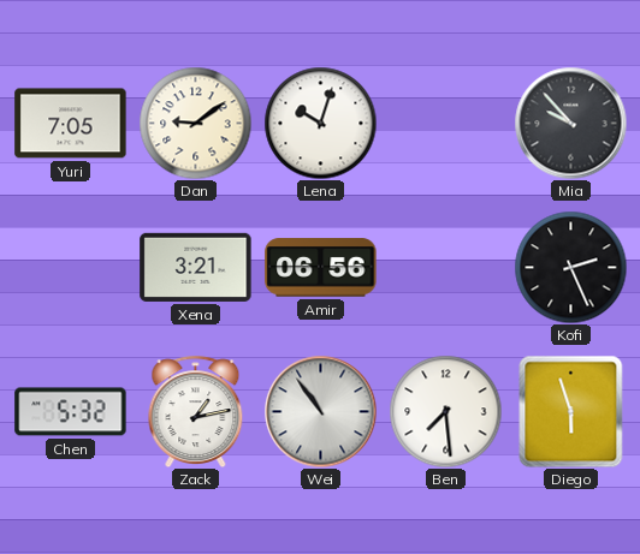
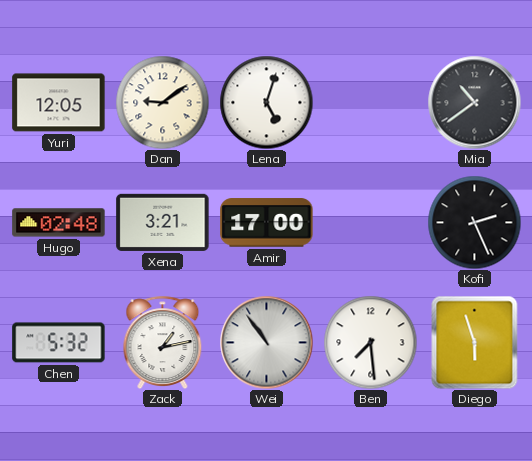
Yuri: 7:05 -> 12:05
Lena: 10:03 -> 5:03
Mia: 9:53 -> 10:39
Hugo: none -> 02:48
Amir: 06:56 -> 17:00
